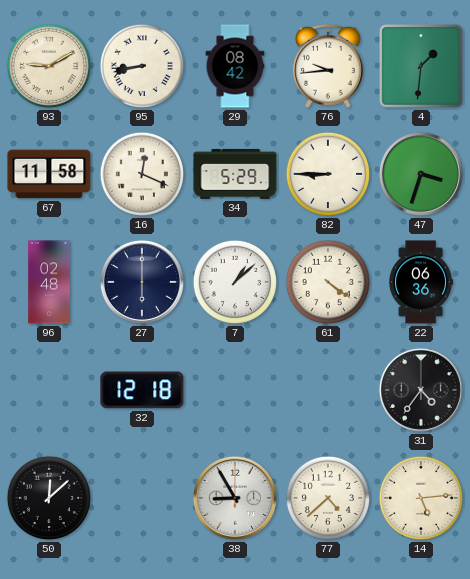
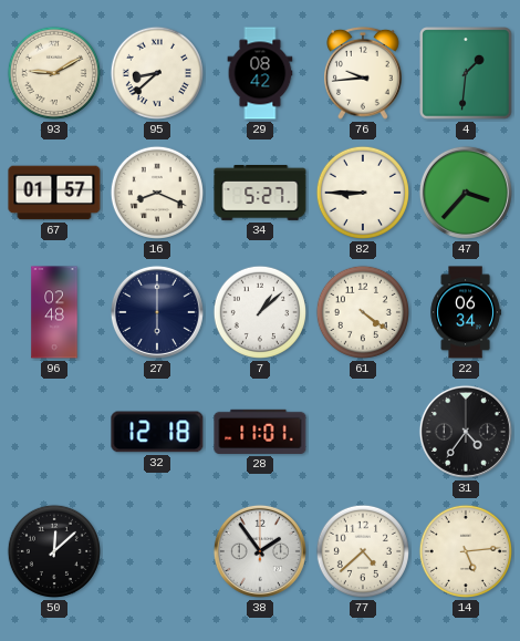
95: 8:43 -> 8:38
67: 11:58 -> 01:57
16: 12:19 -> 8:19
34: 5:29 -> 5:27
47: 3:33 -> 3:37
22: 06:36 -> 06:34
28: none -> 11:01
38: 8:55 -> 1:54
